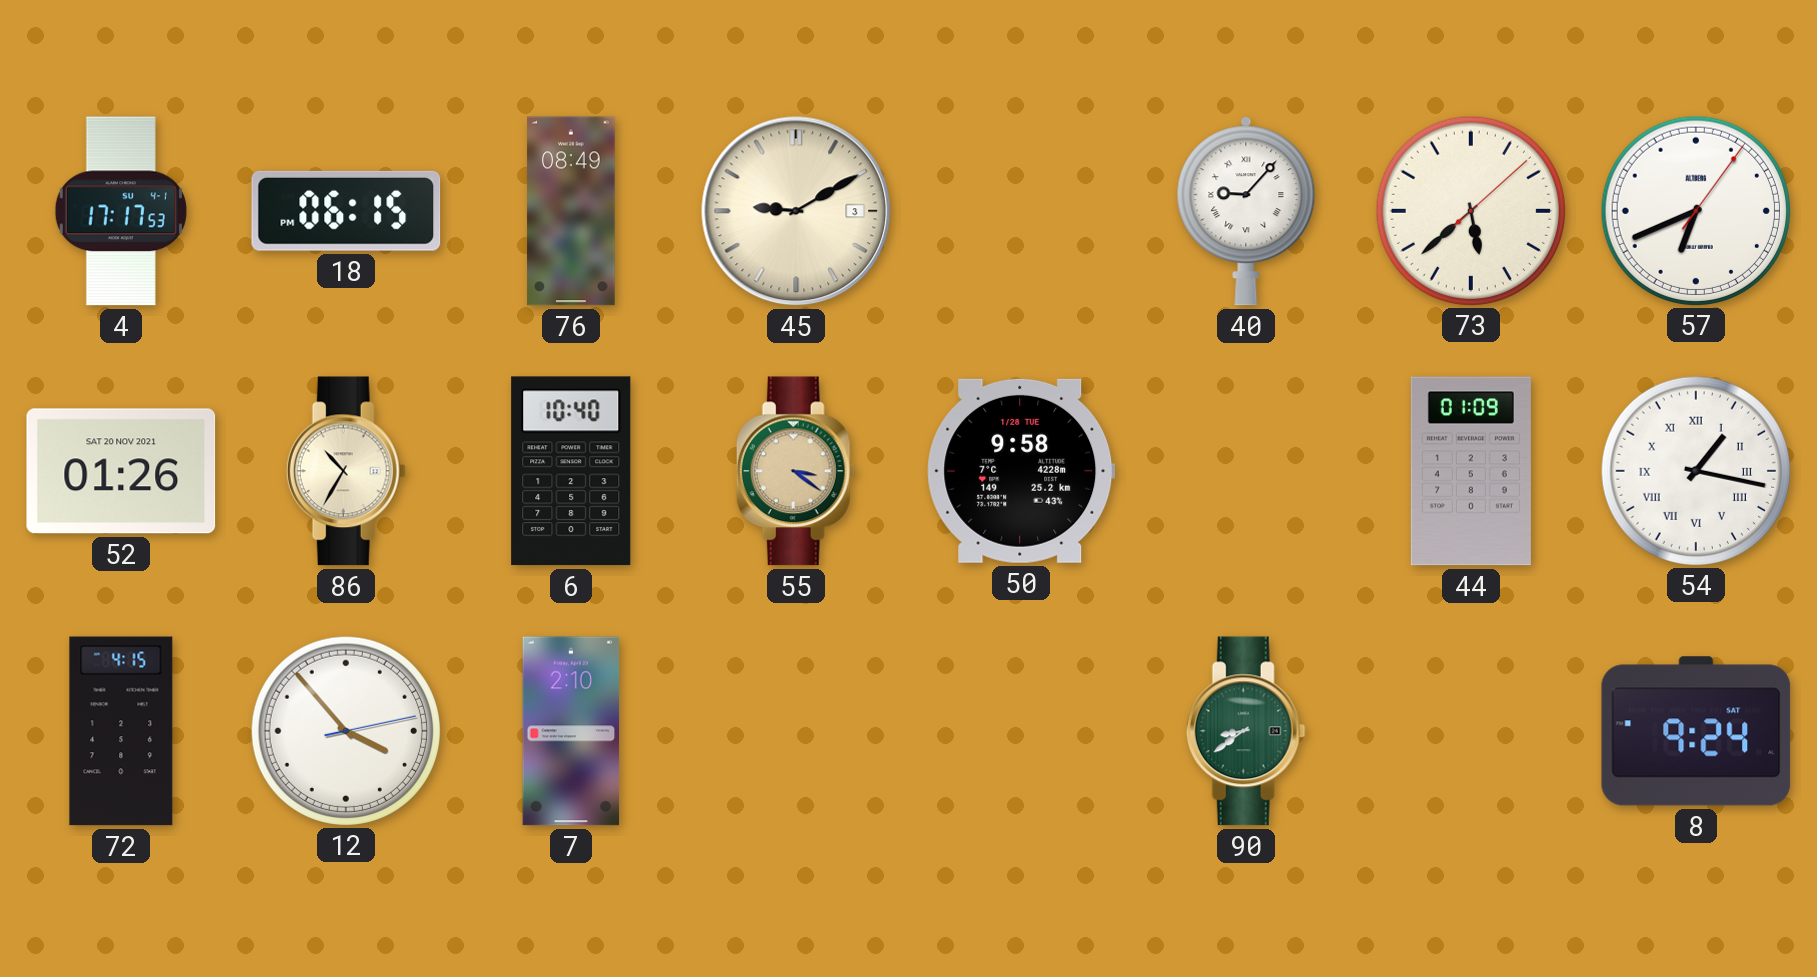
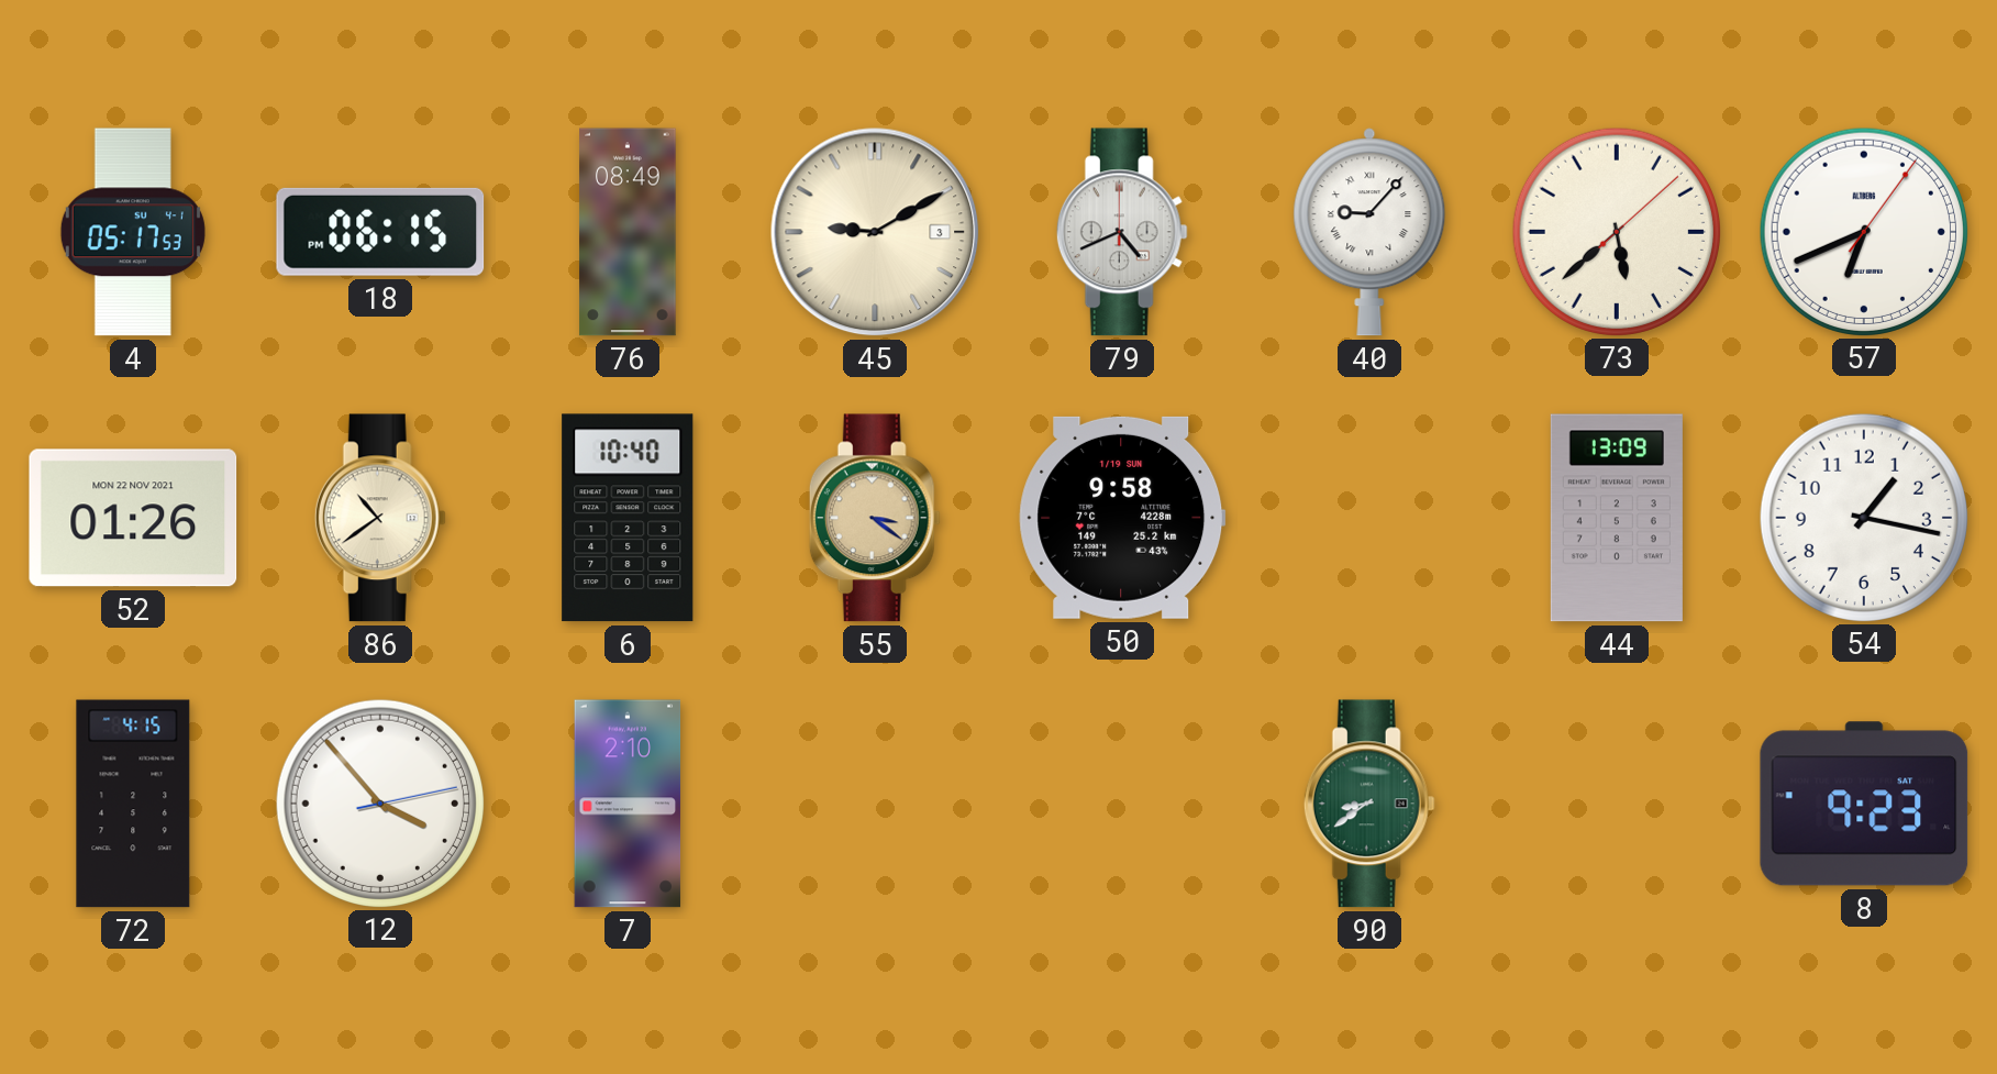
4: 17:17 -> 05:17
79: none -> 4:41
52 date: SAT 20 NOV 2021 -> MON 22 NOV 2021
86: 10:35 -> 10:39
50 date: 1/28 TUE -> 1/19 SUN
44: 01:09 -> 13:09
54 numerals: Roman -> Arabic
8: 9:24 -> 9:23
